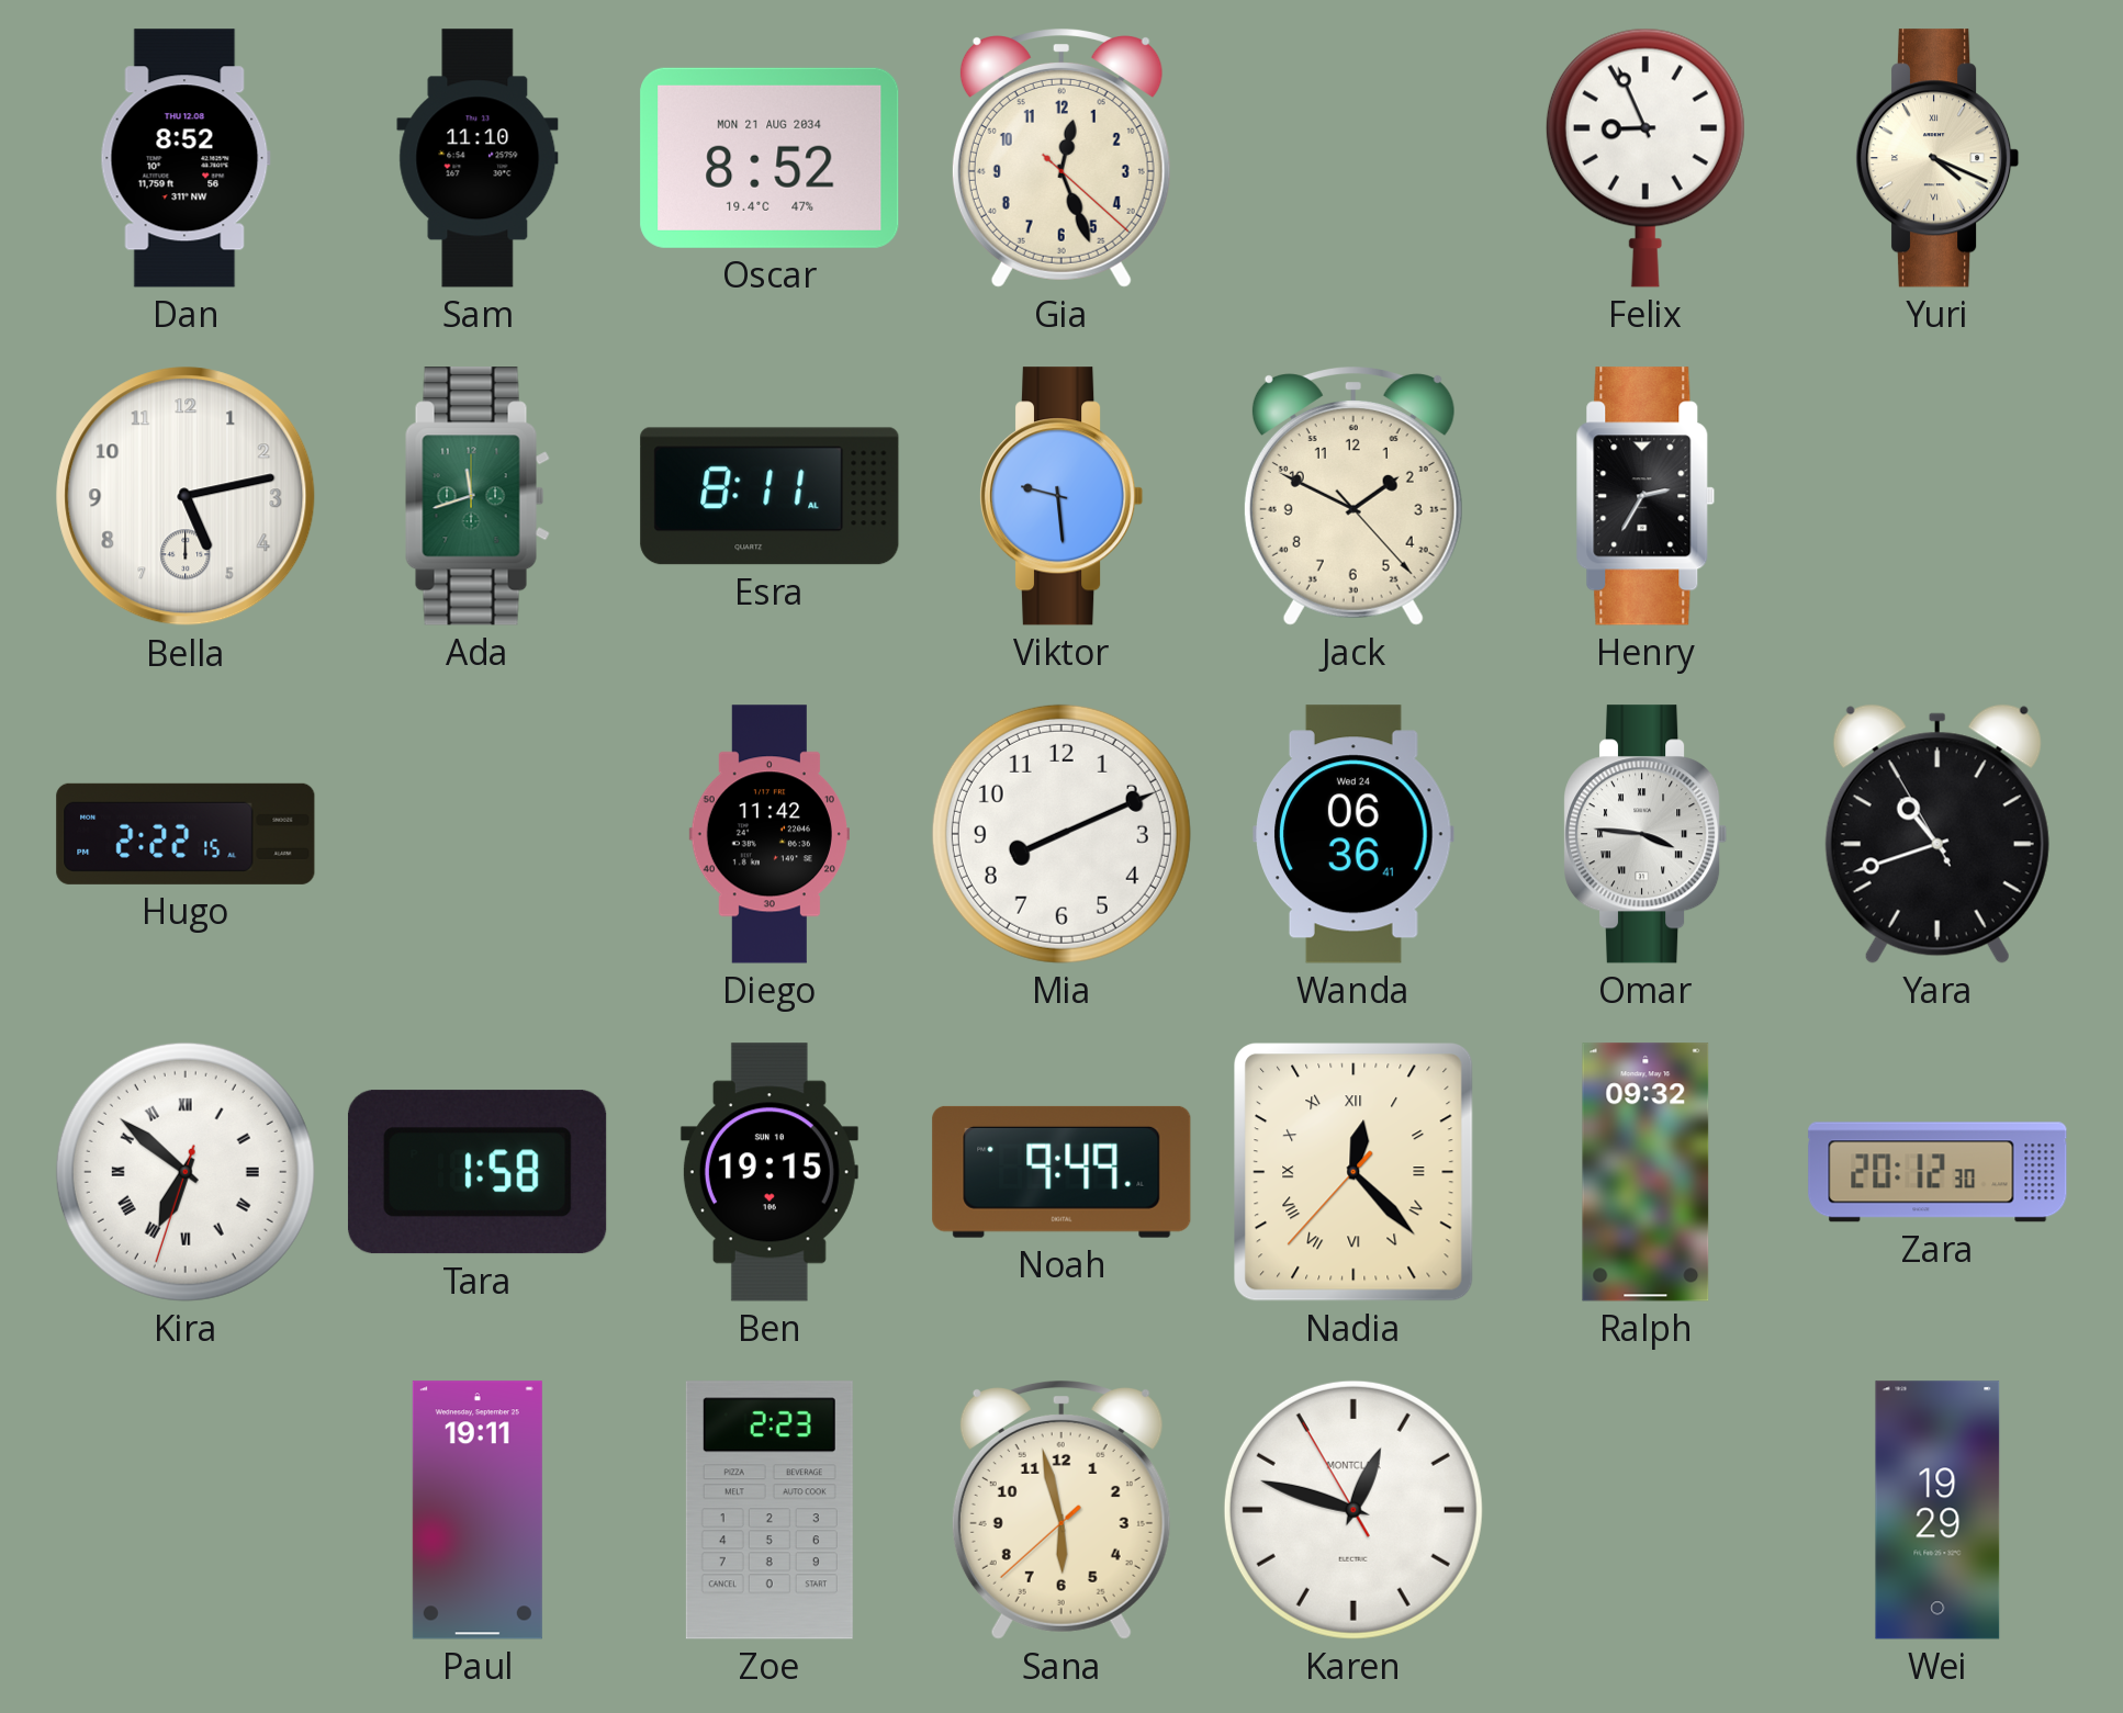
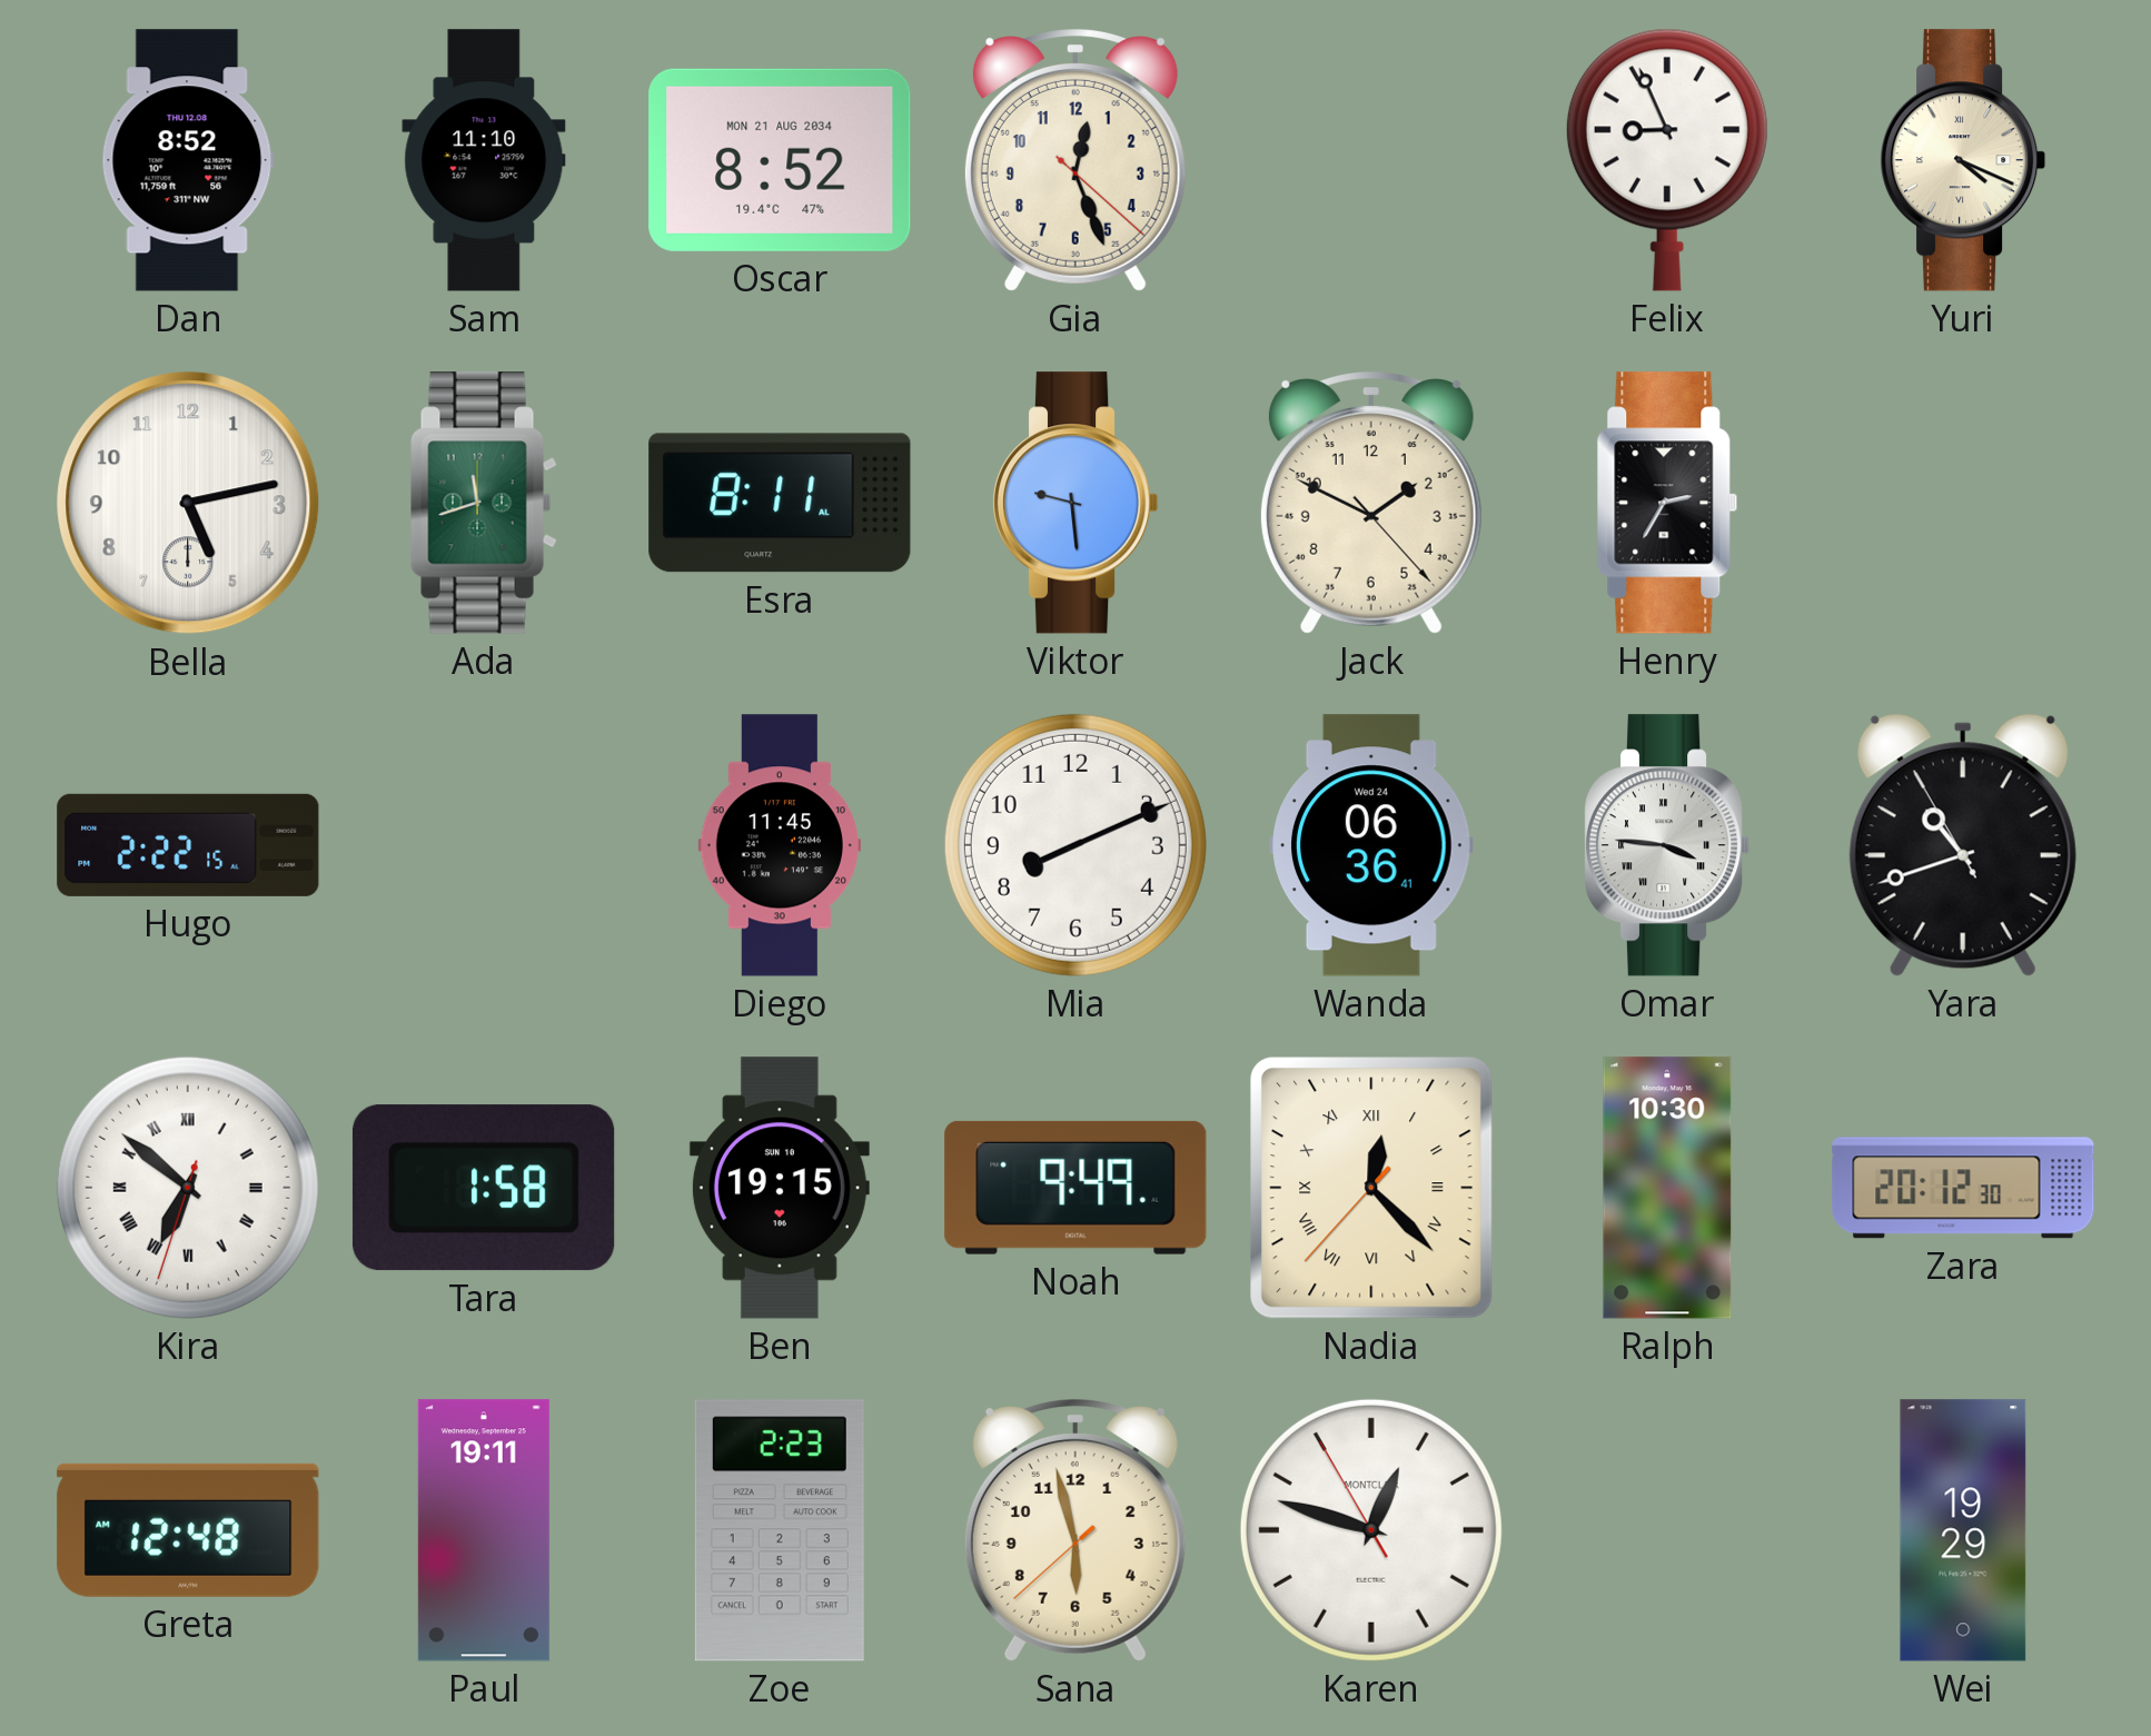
Diego: 11:42 -> 11:45
Ralph: 09:32 -> 10:30
Greta: none -> 12:48
